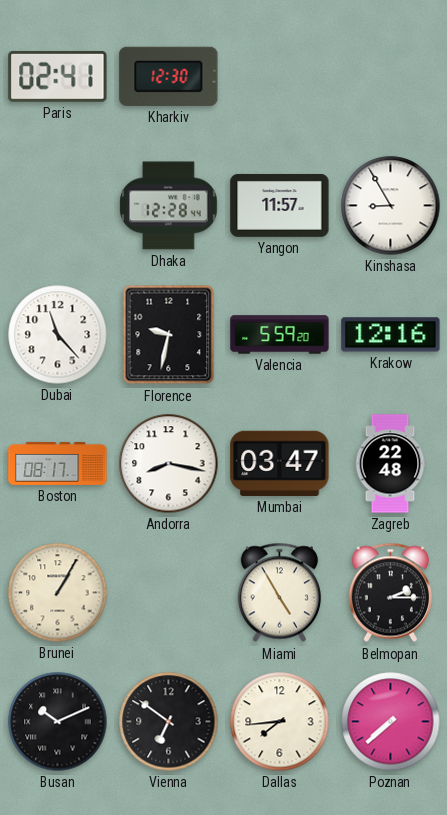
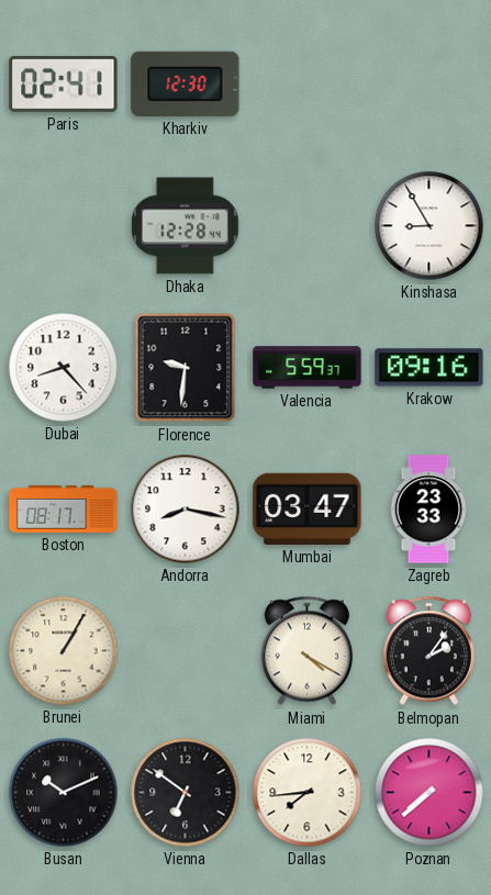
Yangon: 11:57 -> none
Dubai: 11:23 -> 8:23
Florence: 9:32 -> 9:31
Valencia: 5:59:20 -> 5:59:37
Krakow: 12:16 -> 09:16
Zagreb: 22:48 -> 23:33
Miami: 4:55 -> 4:20
Belmopan: 2:15 -> 2:06
